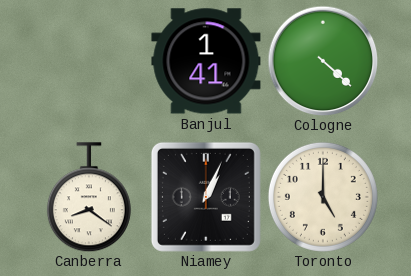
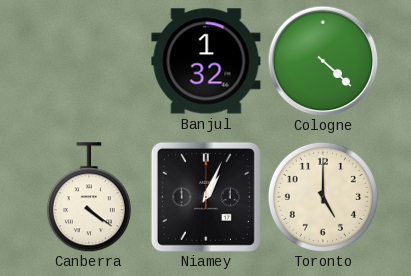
Banjul: 1:41 -> 1:32
Canberra: 8:21 -> 4:21
